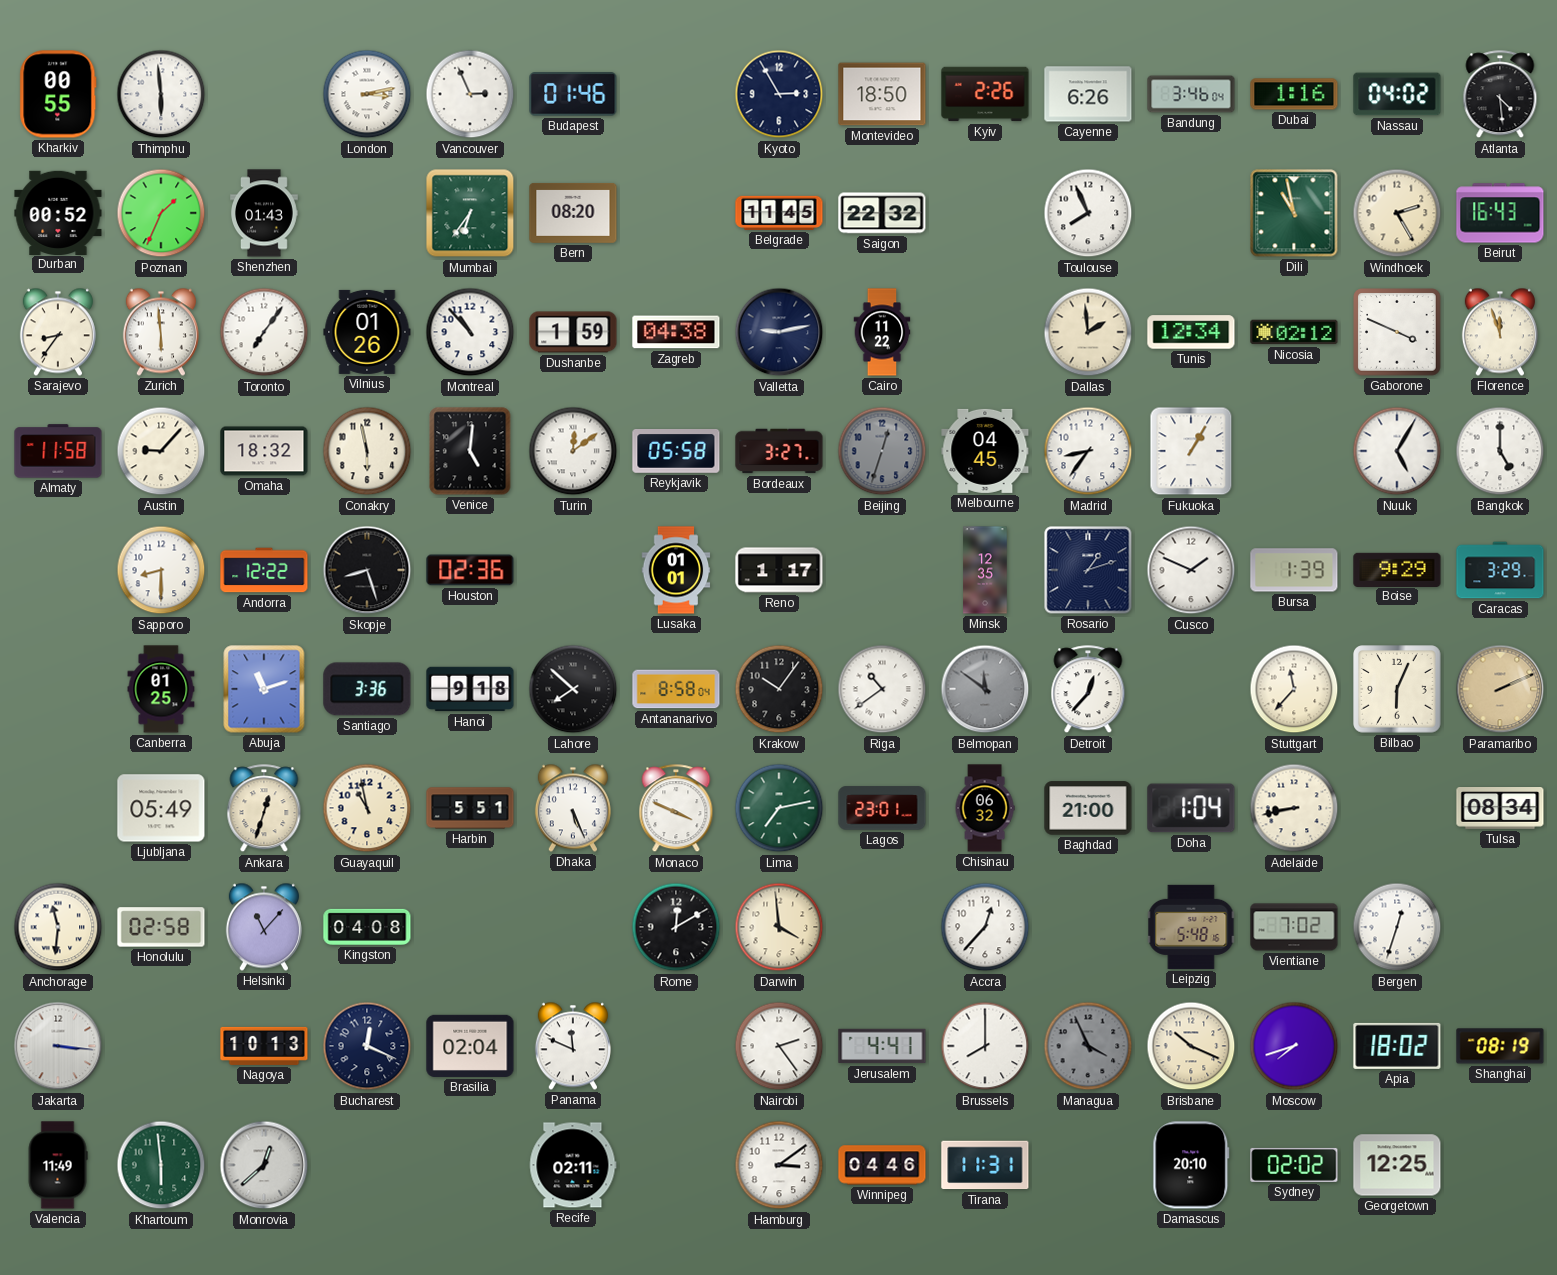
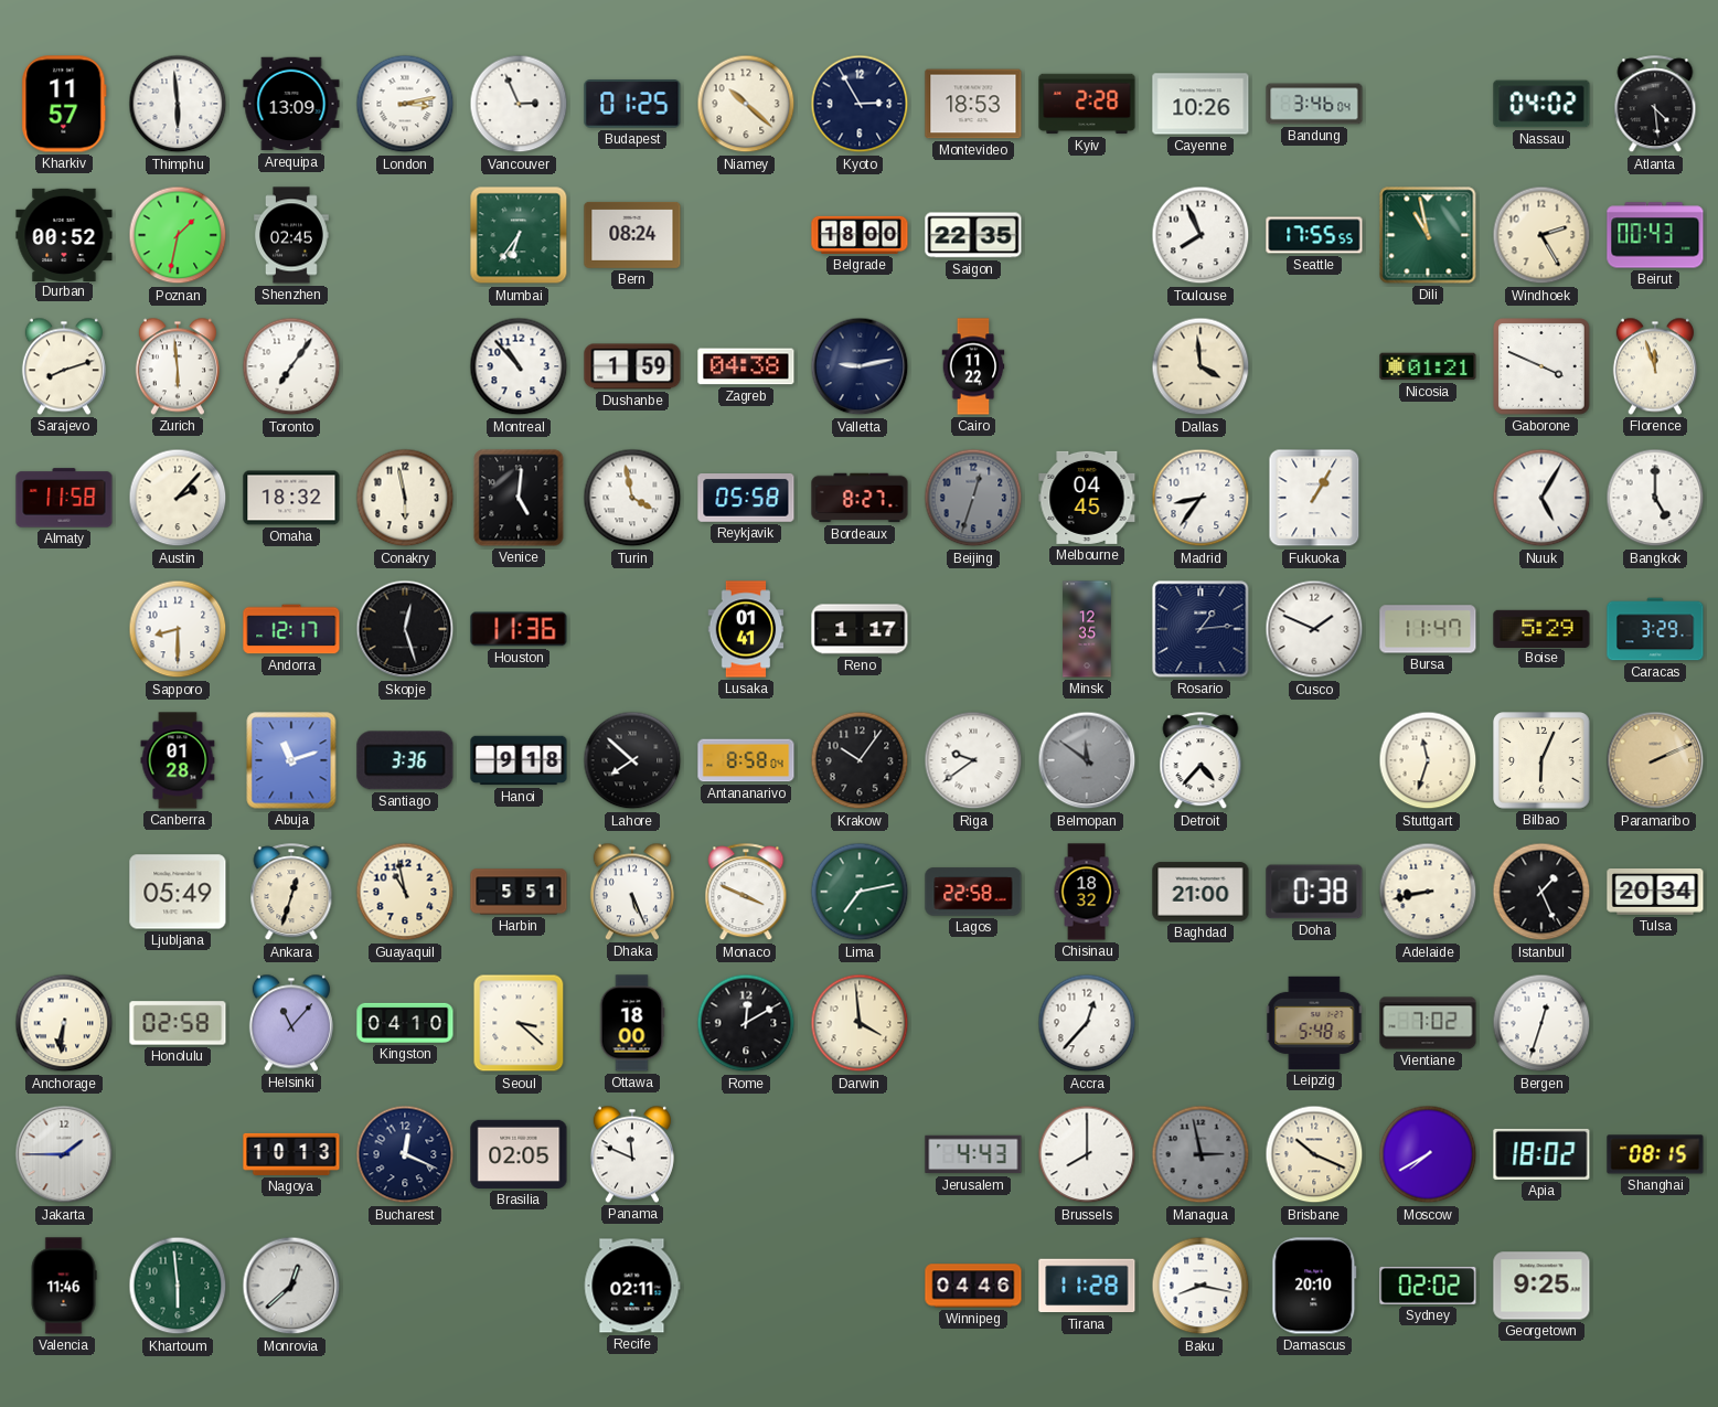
Kharkiv: 00:55 -> 11:57
Arequipa: none -> 13:09
Budapest: 01:46 -> 01:25
Niamey: none -> 10:22
Montevideo: 18:50 -> 18:53
Kyiv: 2:26 -> 2:28
Cayenne: 6:26 -> 10:26
Dubai: 1:16 -> none
Poznan: 1:34 -> 1:32
Shenzhen: 01:43 -> 02:45
Bern: 08:20 -> 08:24
Belgrade: 11:45 -> 18:00
Saigon: 22:32 -> 22:35
Seattle: none -> 17:55
Beirut: 16:43 -> 00:43
Sarajevo: 8:36 -> 8:12
Vilnius: 01:26 -> none
Dallas: 1:59 -> 3:59
Tunis: 12:34 -> none
Nicosia: 02:12 -> 01:21
Austin: 9:07 -> 2:07
Turin: 12:09 -> 3:58
Bordeaux: 3:27 -> 8:27
Andorra: 12:22 -> 12:17
Skopje: 8:27 -> 12:27
Houston: 02:36 -> 11:36
Lusaka: 01:01 -> 01:41
Rosario: 1:12 -> 1:14
Bursa: 1:39 -> 11:47
Boise: 9:29 -> 5:29
Canberra: 01:25 -> 01:28
Riga: 10:39 -> 9:39
Detroit: 12:37 -> 4:37
Stuttgart: 11:37 -> 11:33
Lagos: 23:01 -> 22:58
Chisinau: 06:32 -> 18:32
Doha: 1:04 -> 0:38
Istanbul: none -> 1:26
Tulsa: 08:34 -> 20:34
Anchorage: 11:31 -> 6:31
Kingston: 04:08 -> 04:10
Seoul: none -> 3:22
Ottawa: none -> 18:00
Jakarta: 3:16 -> 1:45
Brasilia: 02:04 -> 02:05
Nairobi: 2:24 -> none
Jerusalem: 4:41 -> 4:43
Managua: 3:56 -> 2:58
Moscow: 7:42 -> 7:40
Shanghai: 08:19 -> 08:15
Valencia: 11:49 -> 11:46
Hamburg: 3:09 -> none
Tirana: 11:31 -> 11:28
Baku: none -> 8:17
Georgetown: 12:25 -> 9:25
